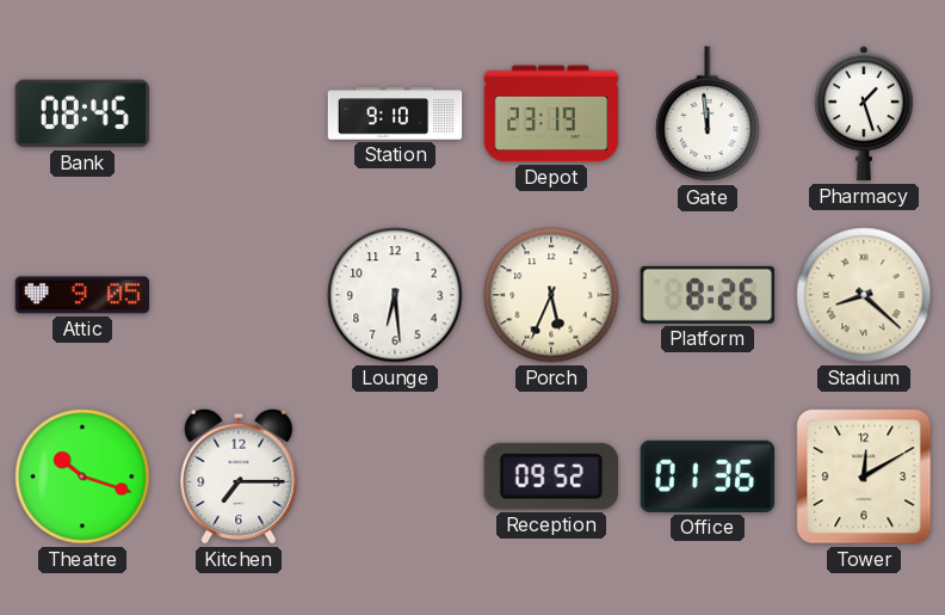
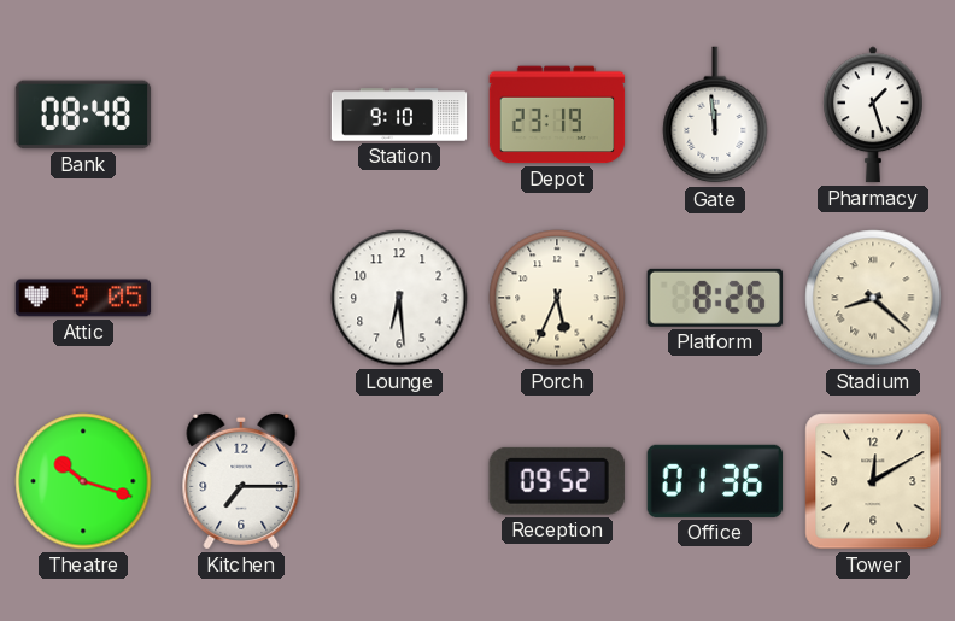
Bank: 08:45 -> 08:48
